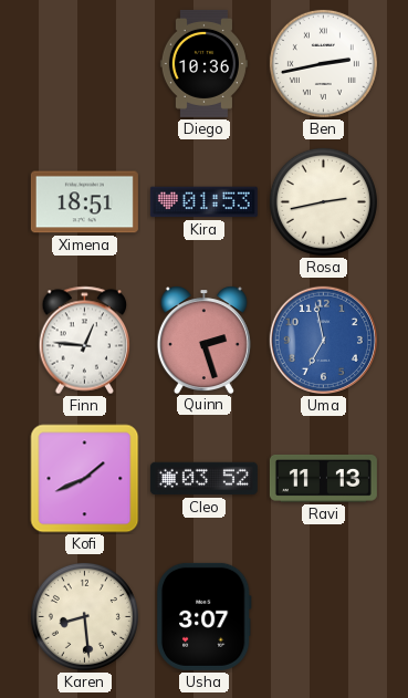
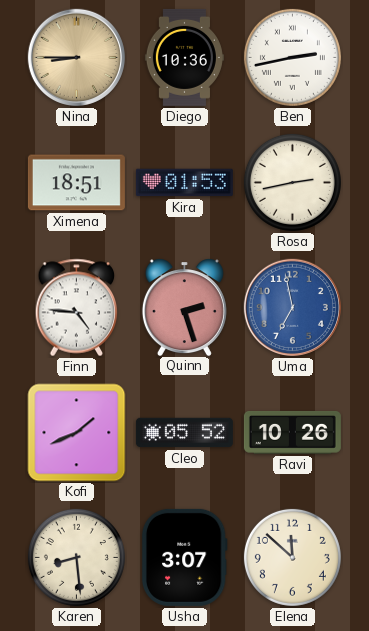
Nina: none -> 8:45
Finn: 12:46 -> 4:46
Cleo: 03:52 -> 05:52
Ravi: 11:13 -> 10:26
Elena: none -> 11:52
